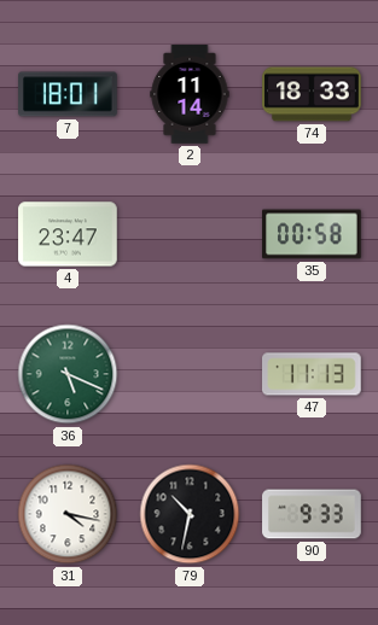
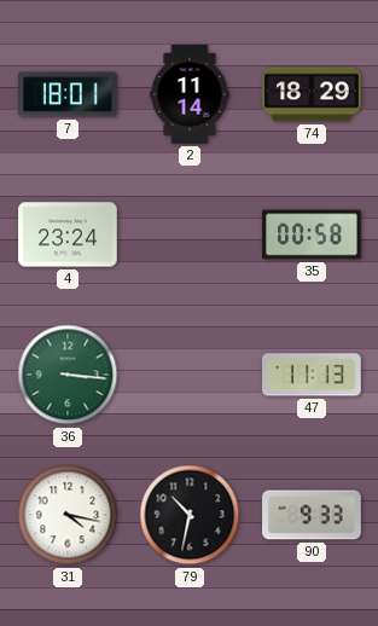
74: 18:33 -> 18:29
4: 23:47 -> 23:24
36: 5:19 -> 3:16
